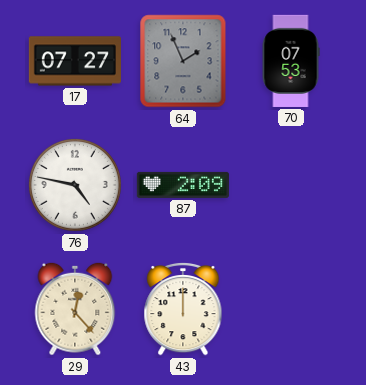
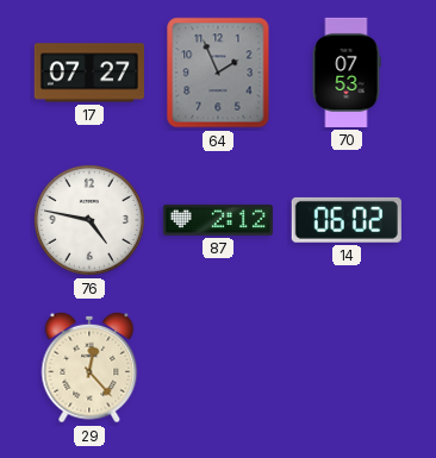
87: 2:09 -> 2:12
14: none -> 06:02
43: 12:00 -> none
